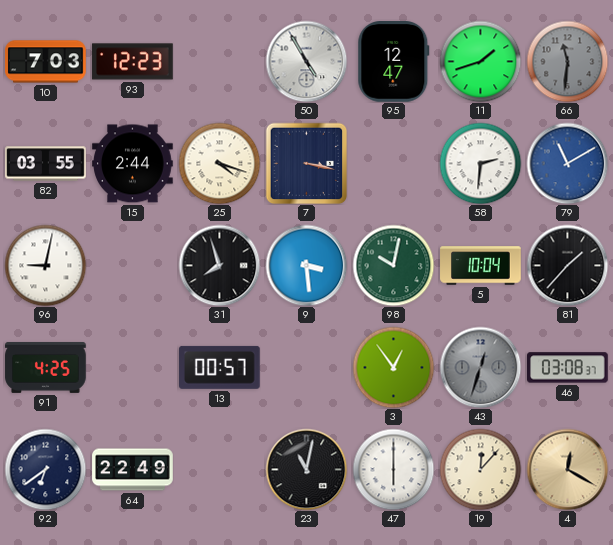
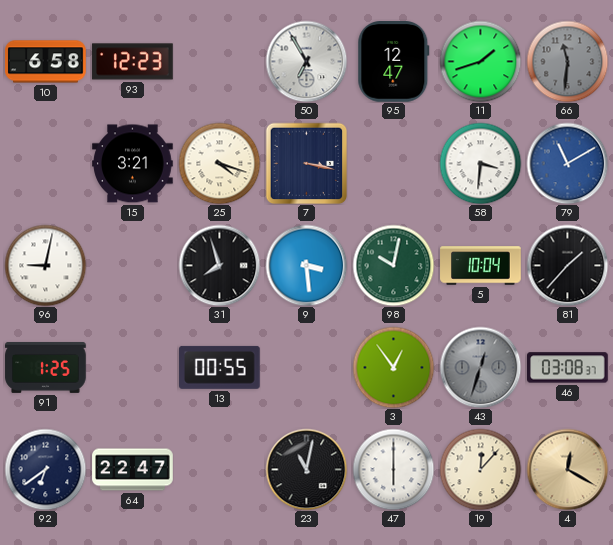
10: 7:03 -> 6:58
50: 4:55 -> 6:55
82: 03:55 -> none
15: 2:44 -> 3:21
58: 2:31 -> 3:31
91: 4:25 -> 1:25
13: 00:57 -> 00:55
64: 22:49 -> 22:47
